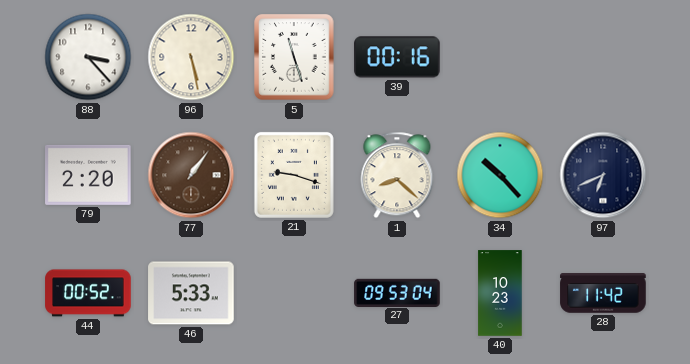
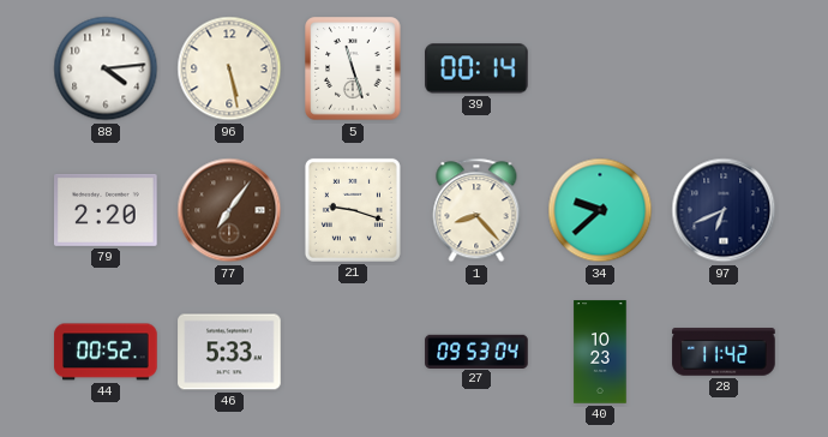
88: 3:23 -> 4:14
39: 00:16 -> 00:14
77: 1:06 -> 7:06
1: 8:22 -> 8:23
34: 10:23 -> 9:38
